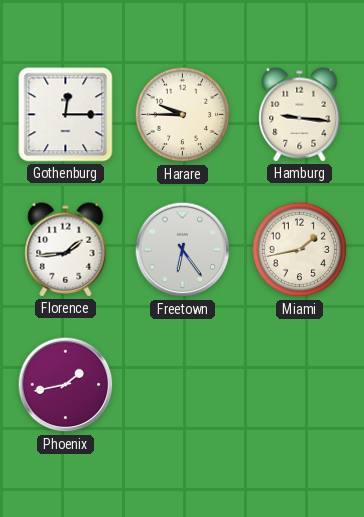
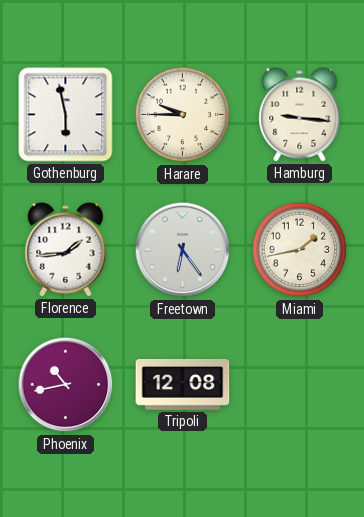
Gothenburg: 12:15 -> 5:58
Phoenix: 1:43 -> 10:43
Tripoli: none -> 12:08
